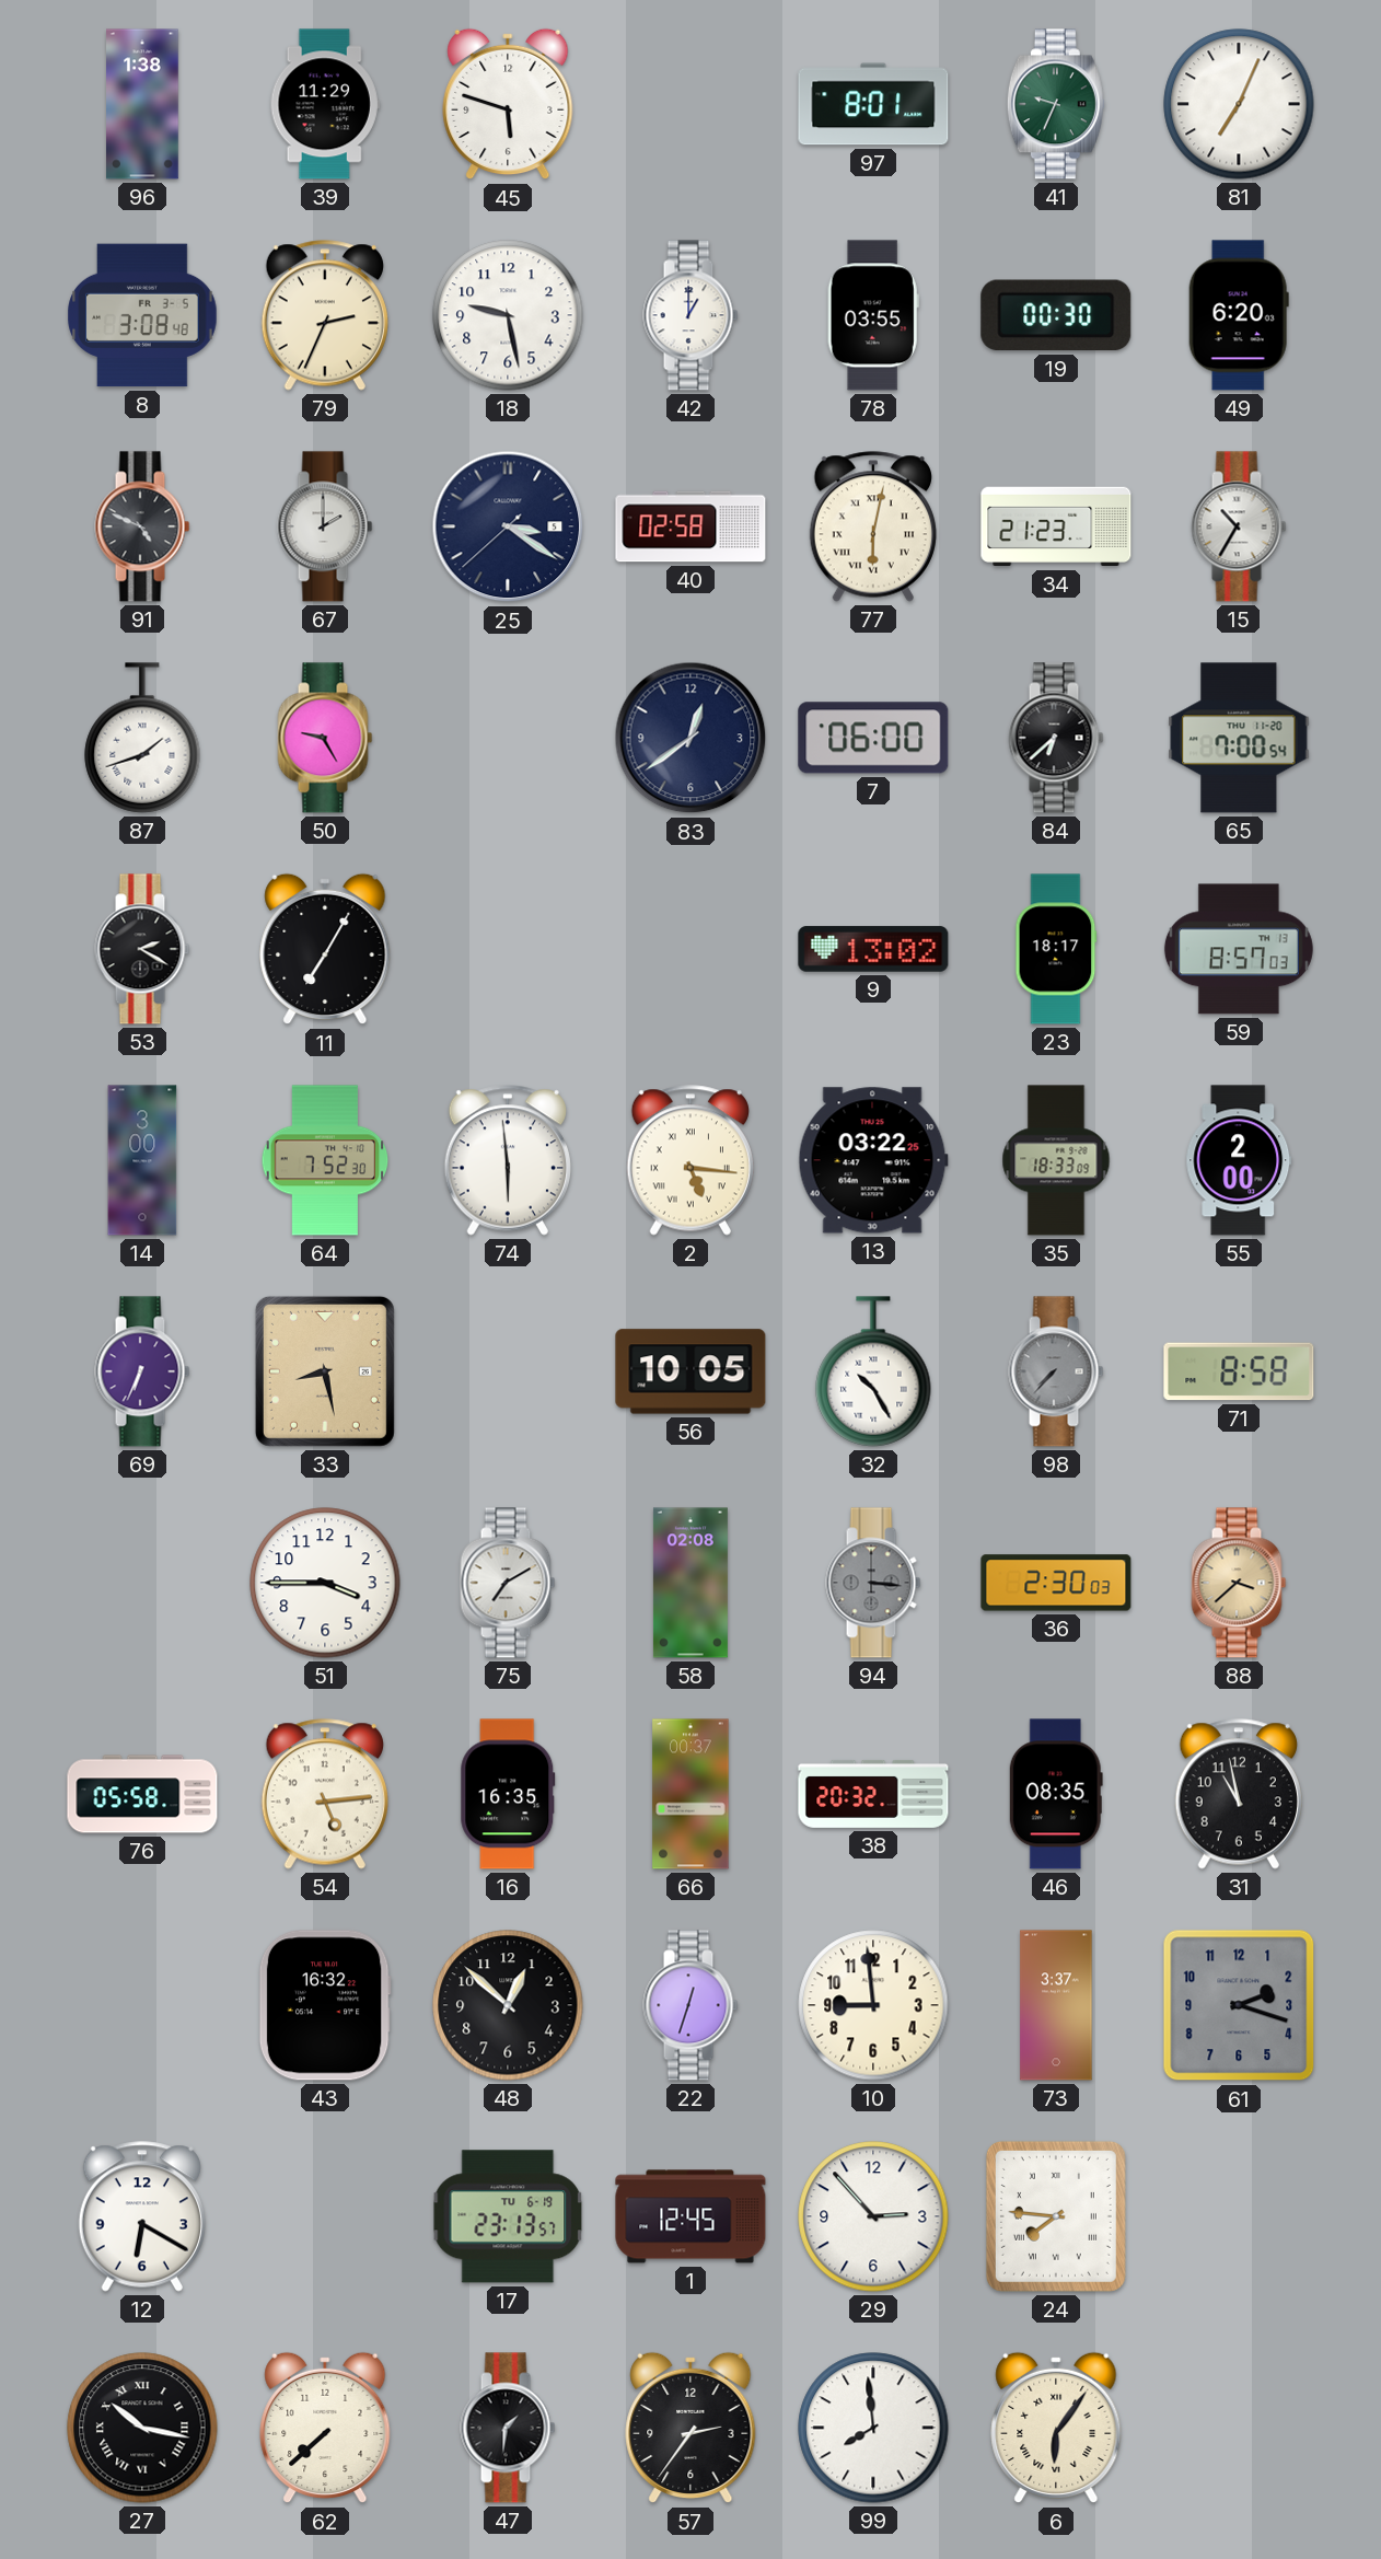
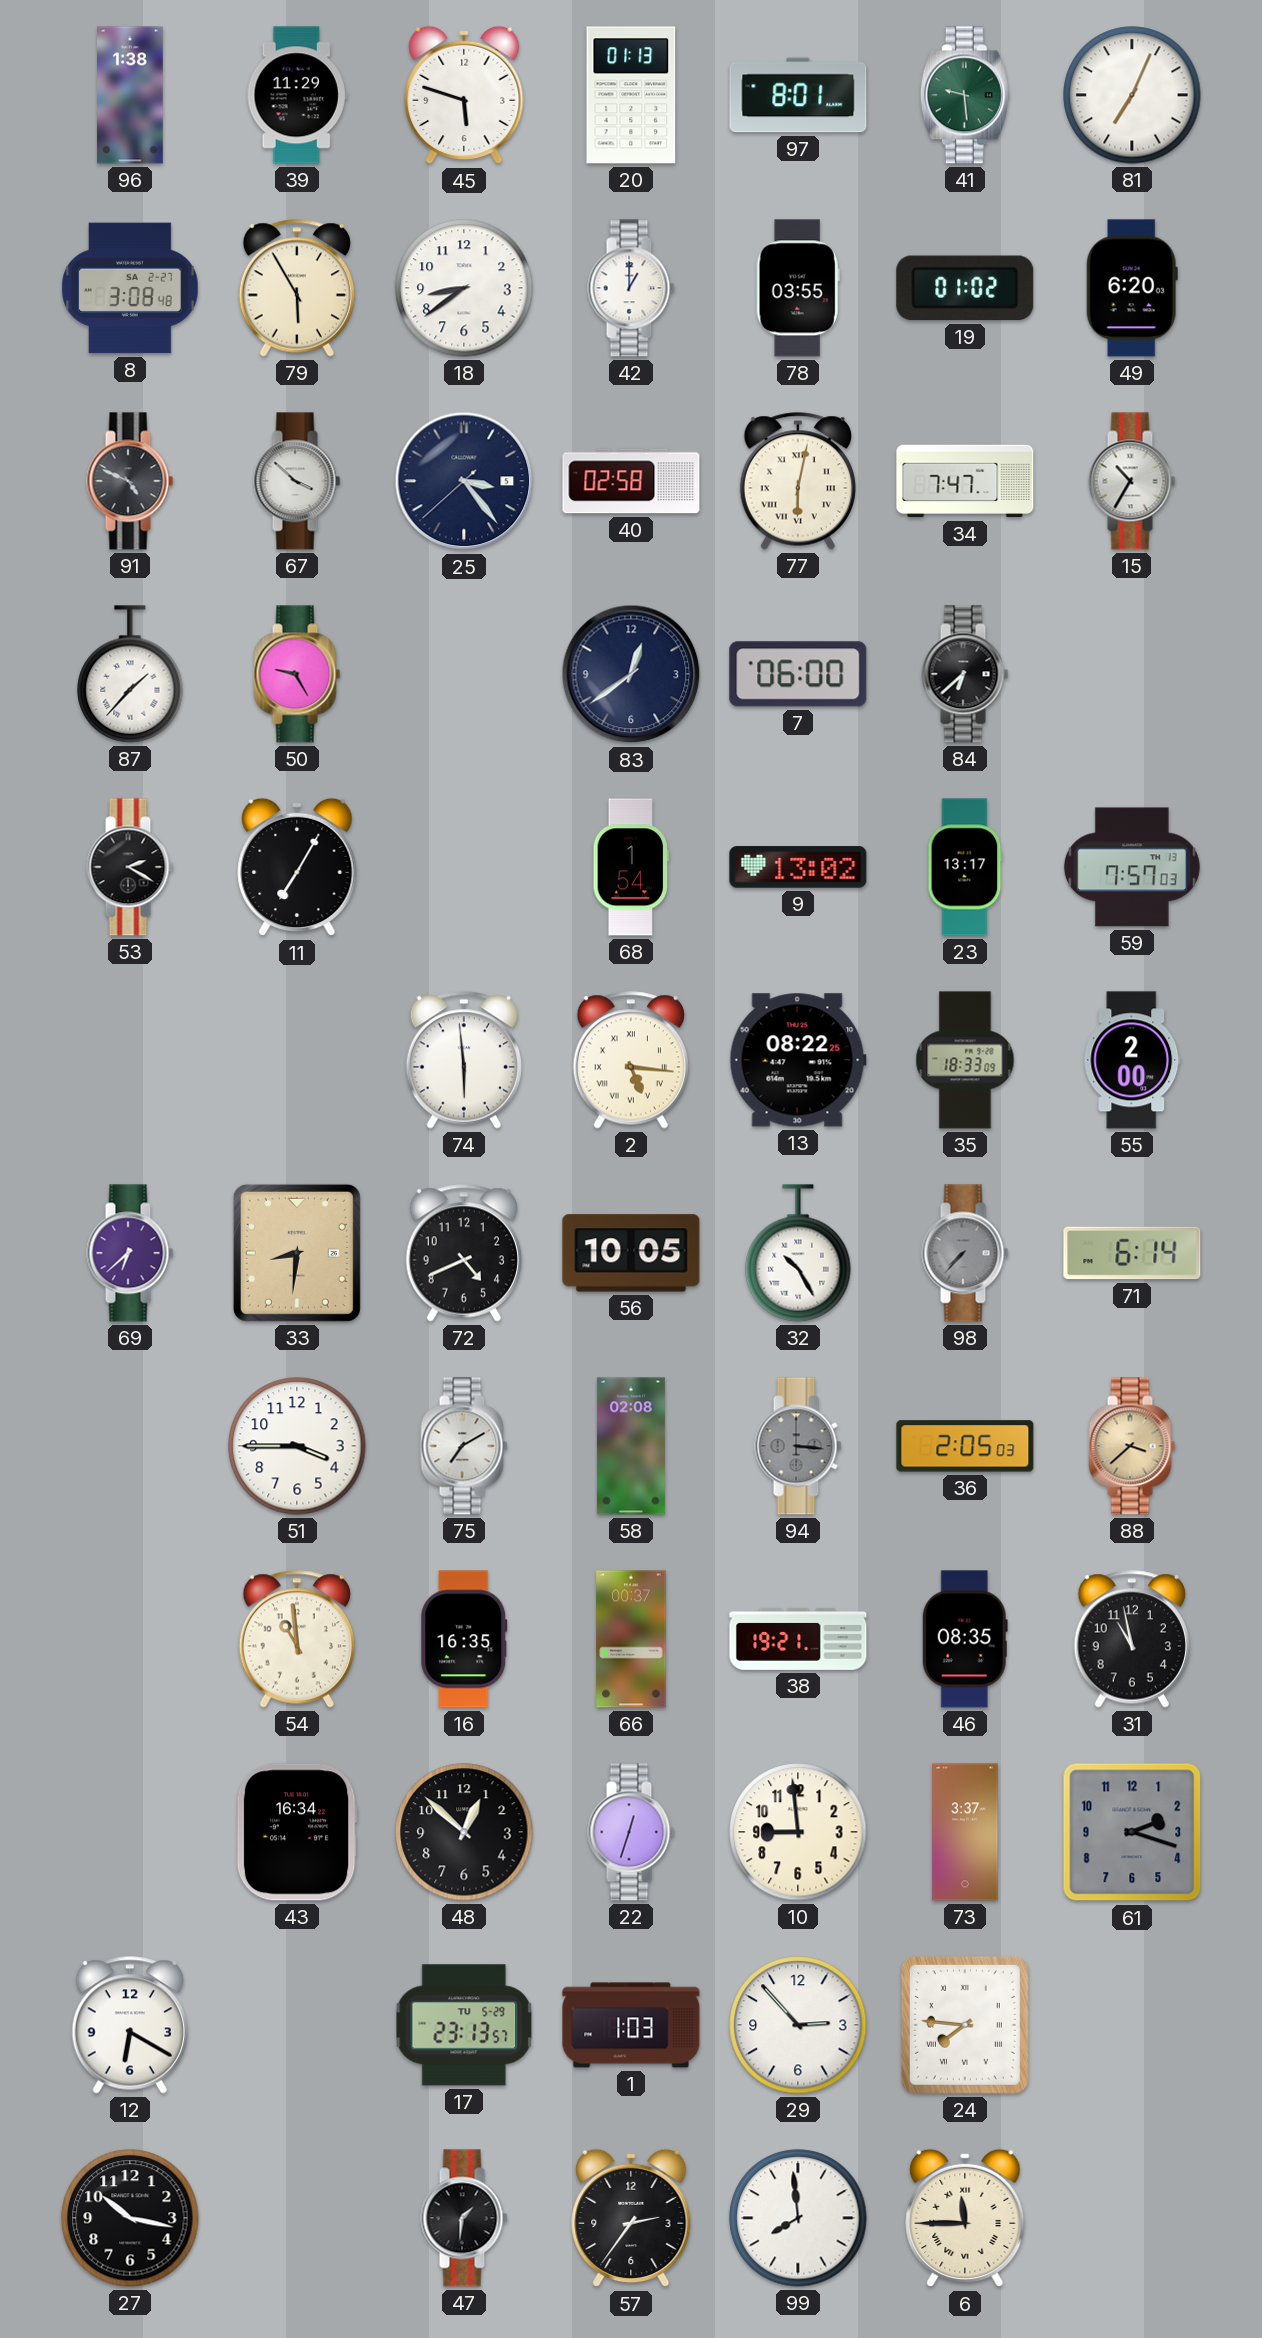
20: none -> 01:13
41: 9:34 -> 9:29
8 date: FR 3-5 -> SA 2-27
79: 2:34 -> 5:55
18: 9:28 -> 8:39
19: 00:30 -> 01:02
67: 2:00 -> 3:52
25: 3:20 -> 3:23
34: 21:23 -> 7:47
87: 1:42 -> 1:37
65: 7:00 -> none
68: none -> 1:54
23: 18:17 -> 13:17
59: 8:57 -> 7:57
14: 3:00 -> none
64: 7:52 -> none
13: 03:22 -> 08:22
69: 6:34 -> 6:38
33: 8:28 -> 8:31
72: none -> 4:41
71: 8:58 -> 6:14
36: 2:30 -> 2:05
76: 05:58 -> none
54: 5:14 -> 10:59
38: 20:32 -> 19:21
43: 16:32 -> 16:34
17 date: TU 6-19 -> TU 5-29
1: 12:45 -> 1:03
27 numerals: Roman -> Arabic
62: 7:38 -> none
6: 6:06 -> 11:45
